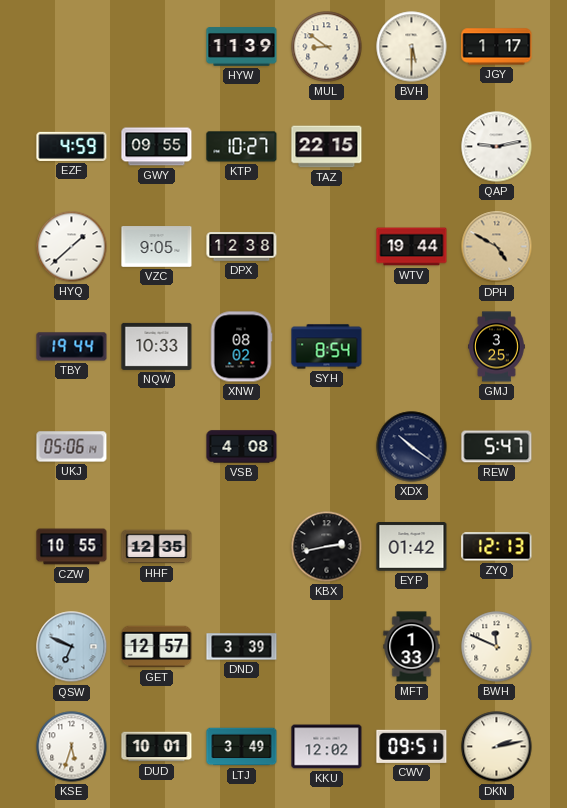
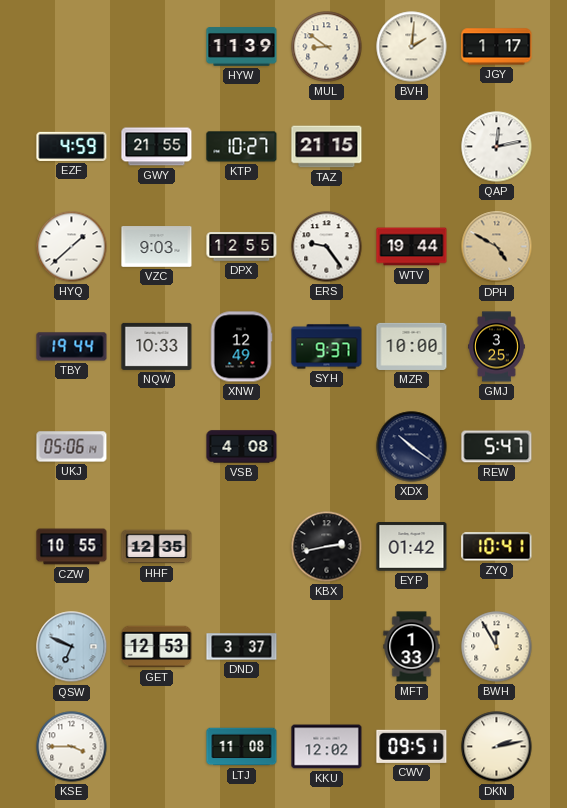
BVH: 5:30 -> 2:01
GWY: 09:55 -> 21:55
TAZ: 22:15 -> 21:15
QAP: 9:13 -> 12:13
VZC: 9:05 -> 9:03
DPX: 12:38 -> 12:55
ERS: none -> 9:24
XNW: 08:02 -> 12:49
SYH: 8:54 -> 9:37
MZR: none -> 10:00
ZYQ: 12:13 -> 10:41
GET: 12:57 -> 12:53
DND: 3:39 -> 3:37
BWH: 11:49 -> 11:55
KSE: 5:33 -> 3:45
DUD: 10:01 -> none
LTJ: 3:49 -> 11:08
